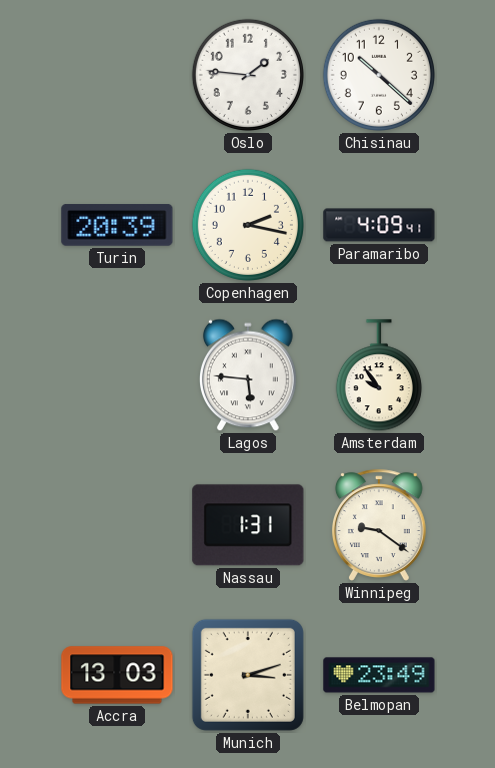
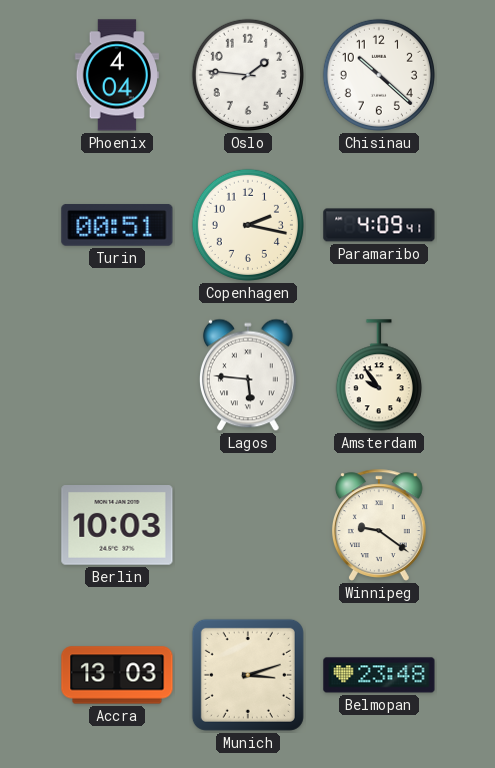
Phoenix: none -> 4:04
Turin: 20:39 -> 00:51
Berlin: none -> 10:03
Nassau: 1:31 -> none
Belmopan: 23:49 -> 23:48
